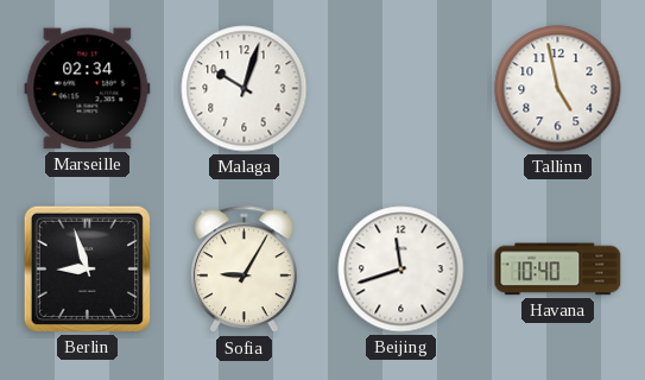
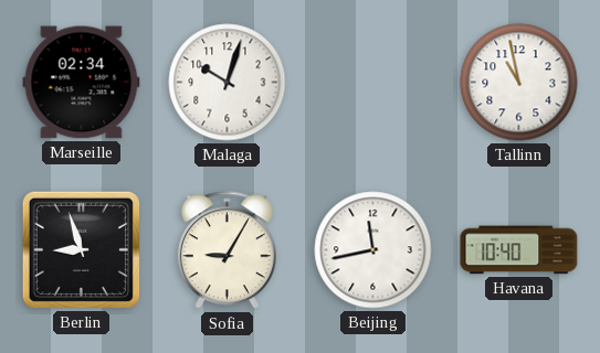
Tallinn: 4:58 -> 10:58
Beijing: 11:42 -> 11:43
